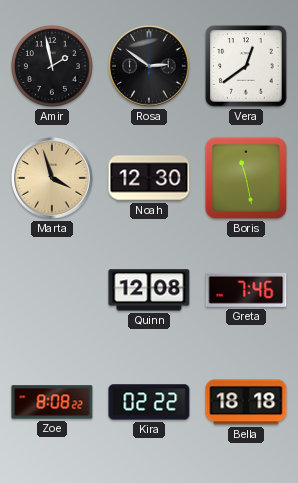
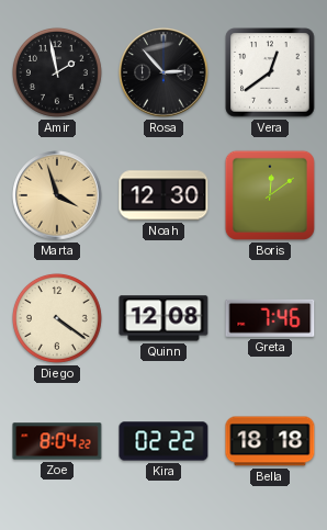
Rosa: 2:51 -> 2:53
Boris: 11:28 -> 12:09
Diego: none -> 4:21
Zoe: 8:08 -> 8:04
